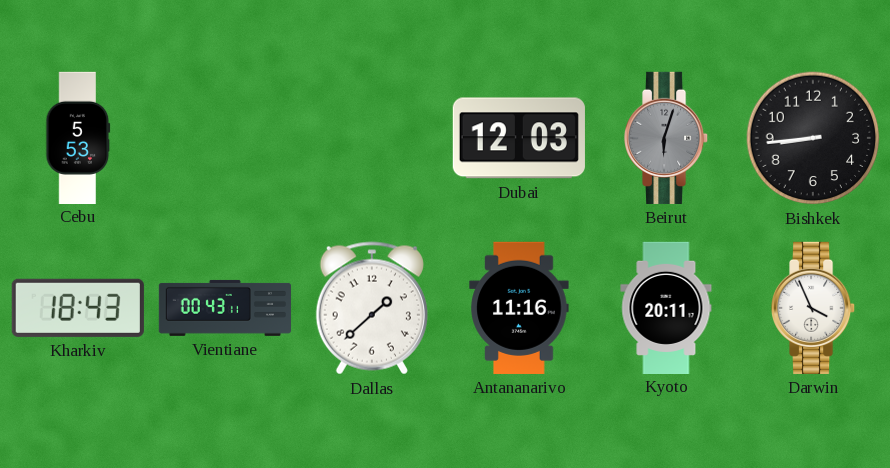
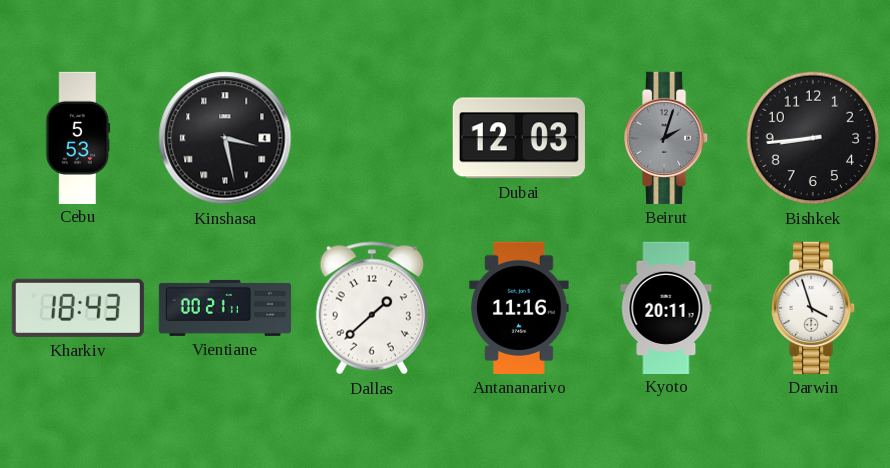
Kinshasa: none -> 3:28
Beirut: 6:03 -> 2:03
Vientiane: 00:43 -> 00:21
Darwin: 3:56 -> 3:57
